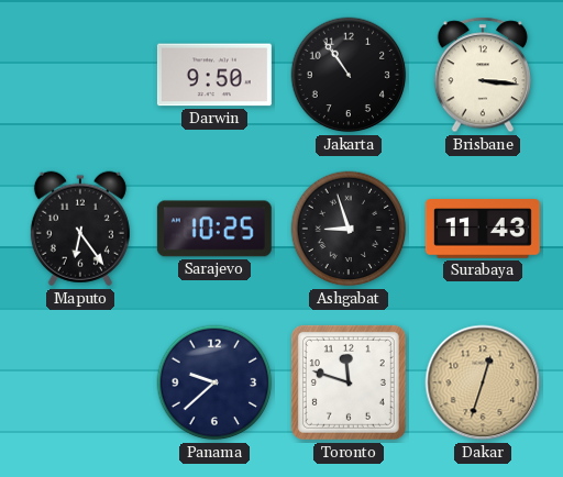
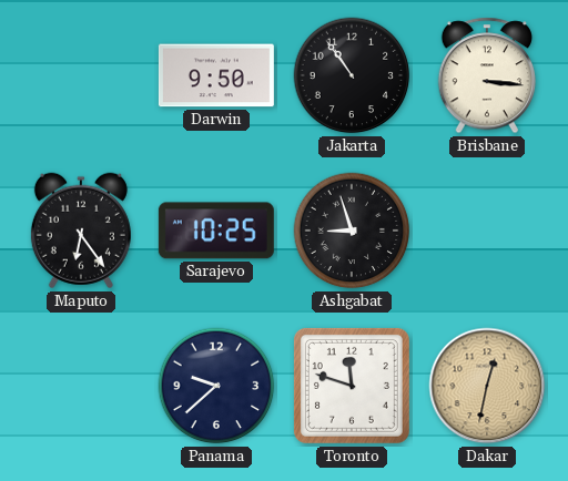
Surabaya: 11:43 -> none
Dakar: 12:33 -> 12:32
